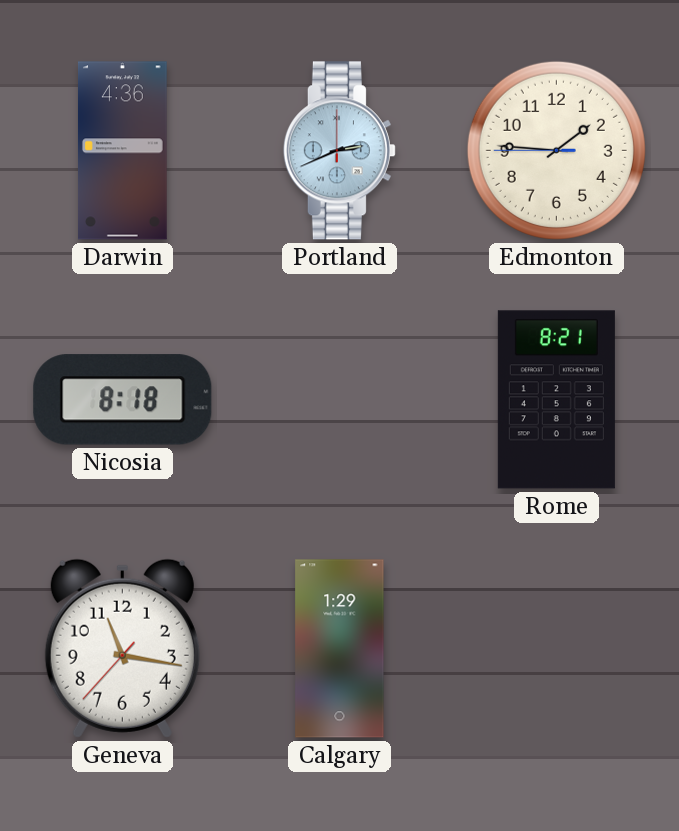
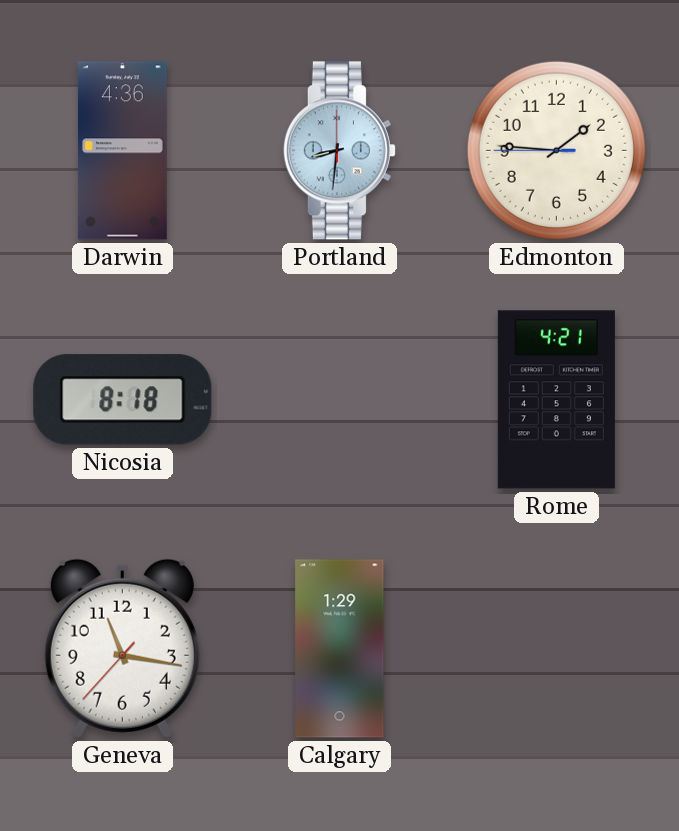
Portland: 2:41 -> 8:31
Rome: 8:21 -> 4:21
